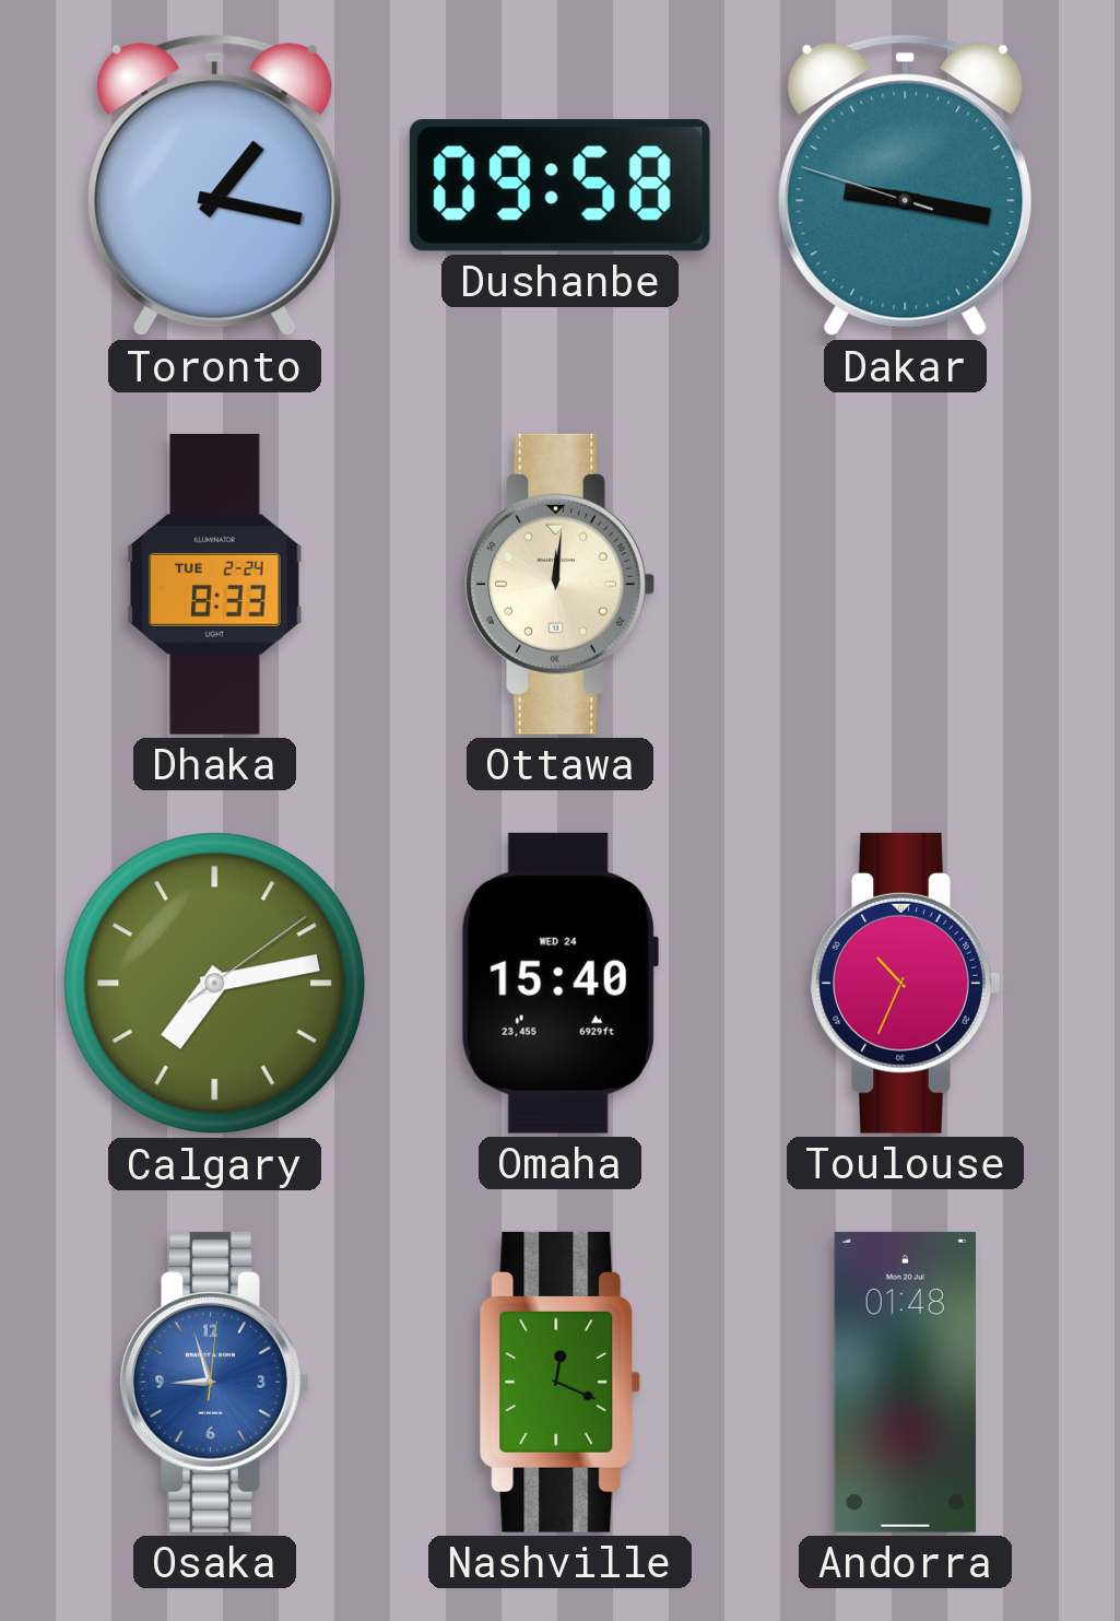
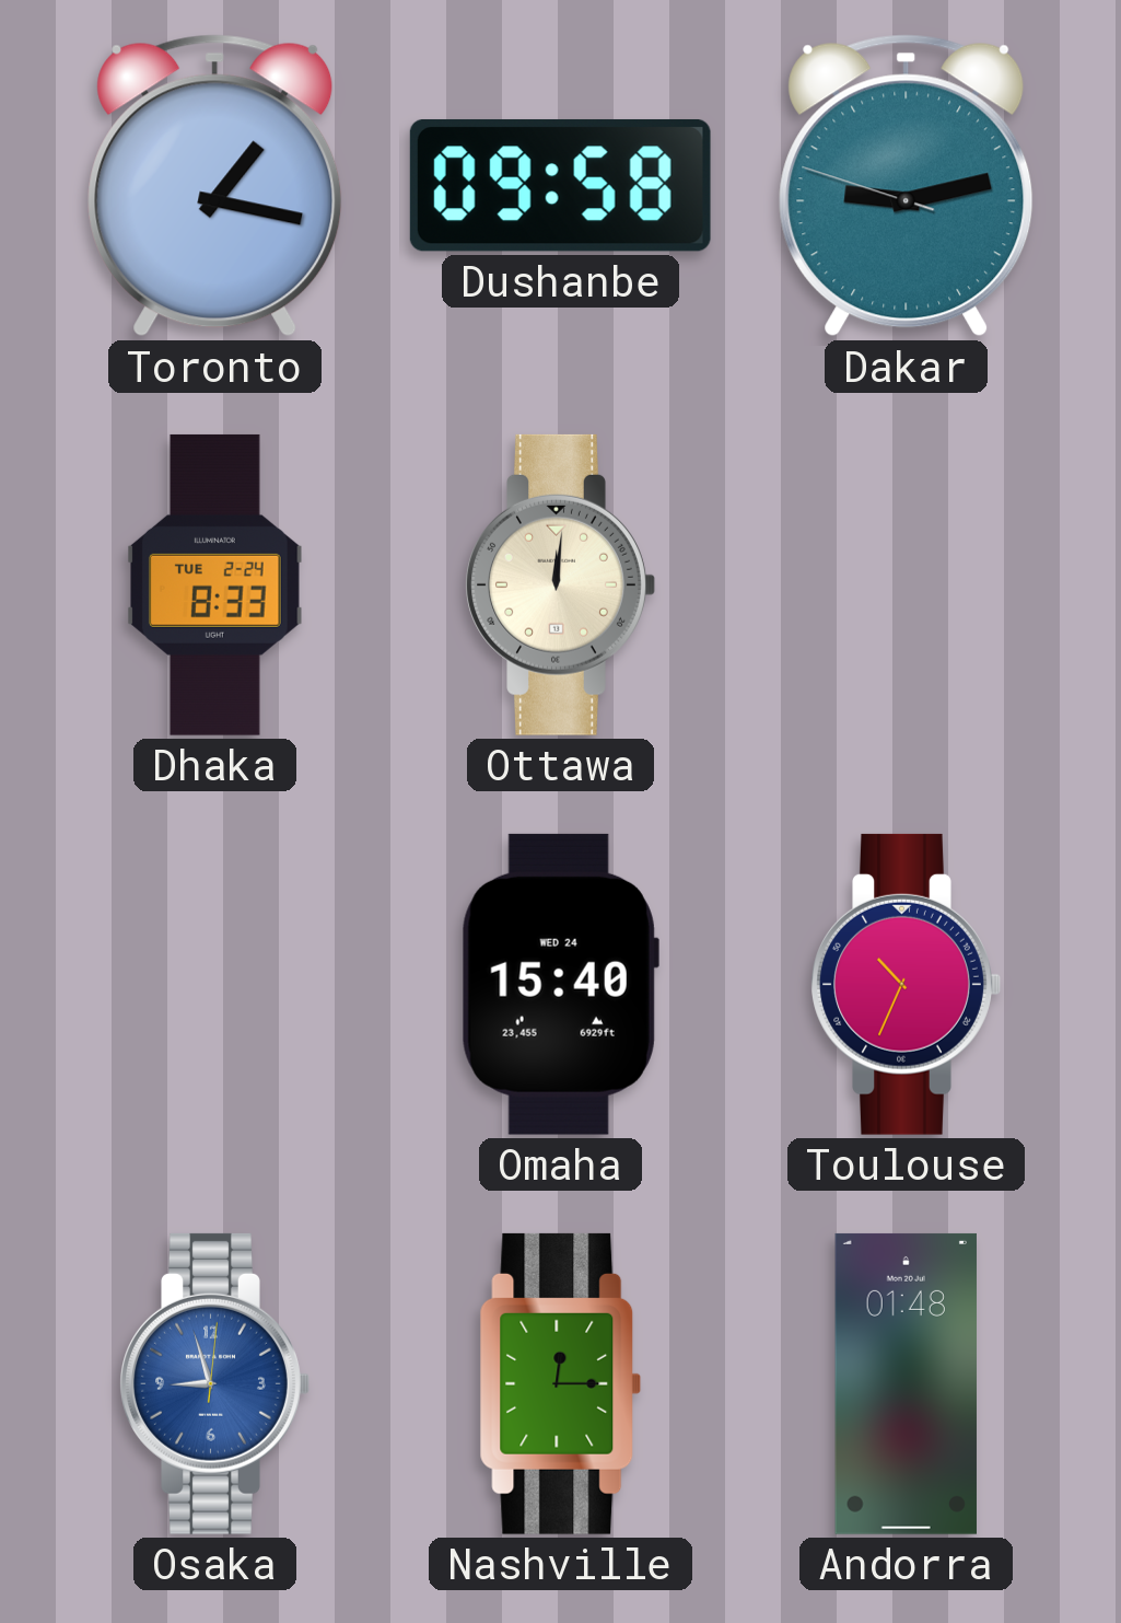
Dakar: 9:16 -> 9:12
Calgary: 7:13 -> none
Nashville: 12:19 -> 12:15
